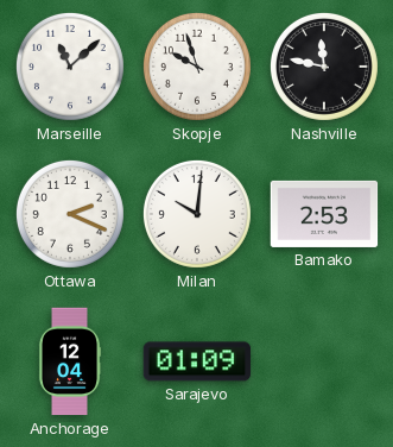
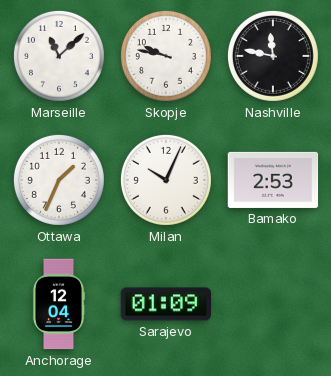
Skopje: 9:57 -> 9:47
Ottawa: 2:19 -> 1:34
Milan: 10:01 -> 10:04
